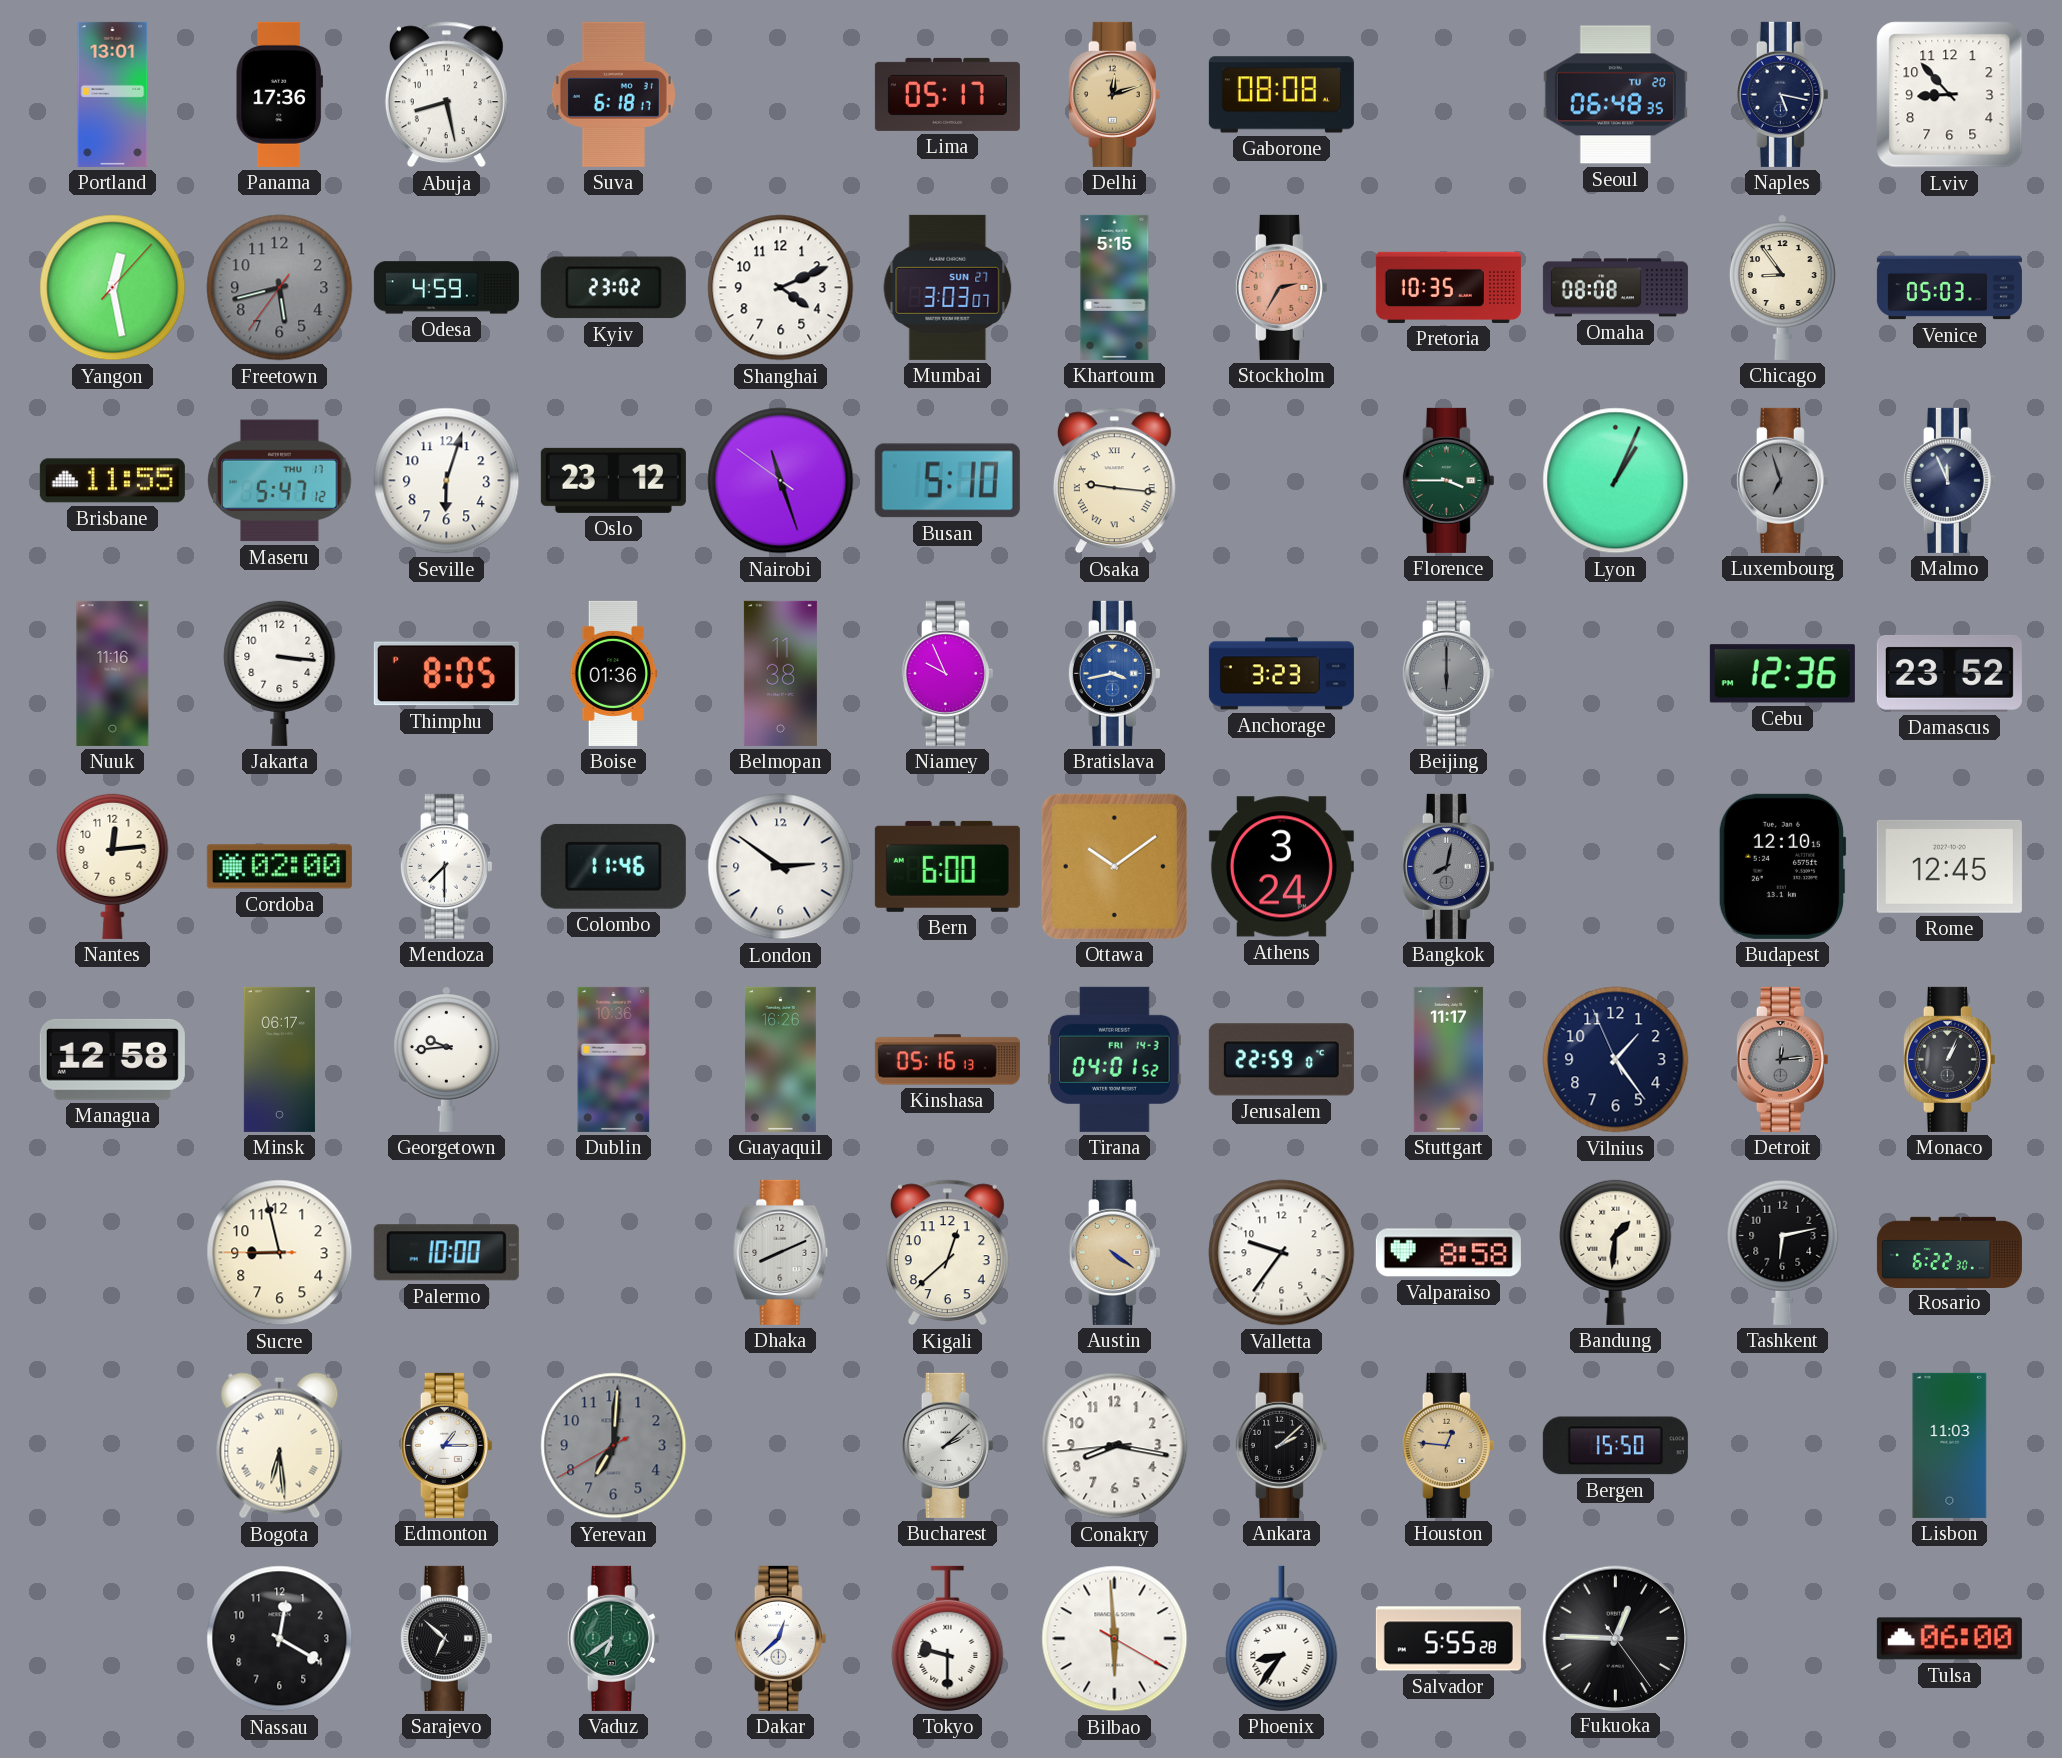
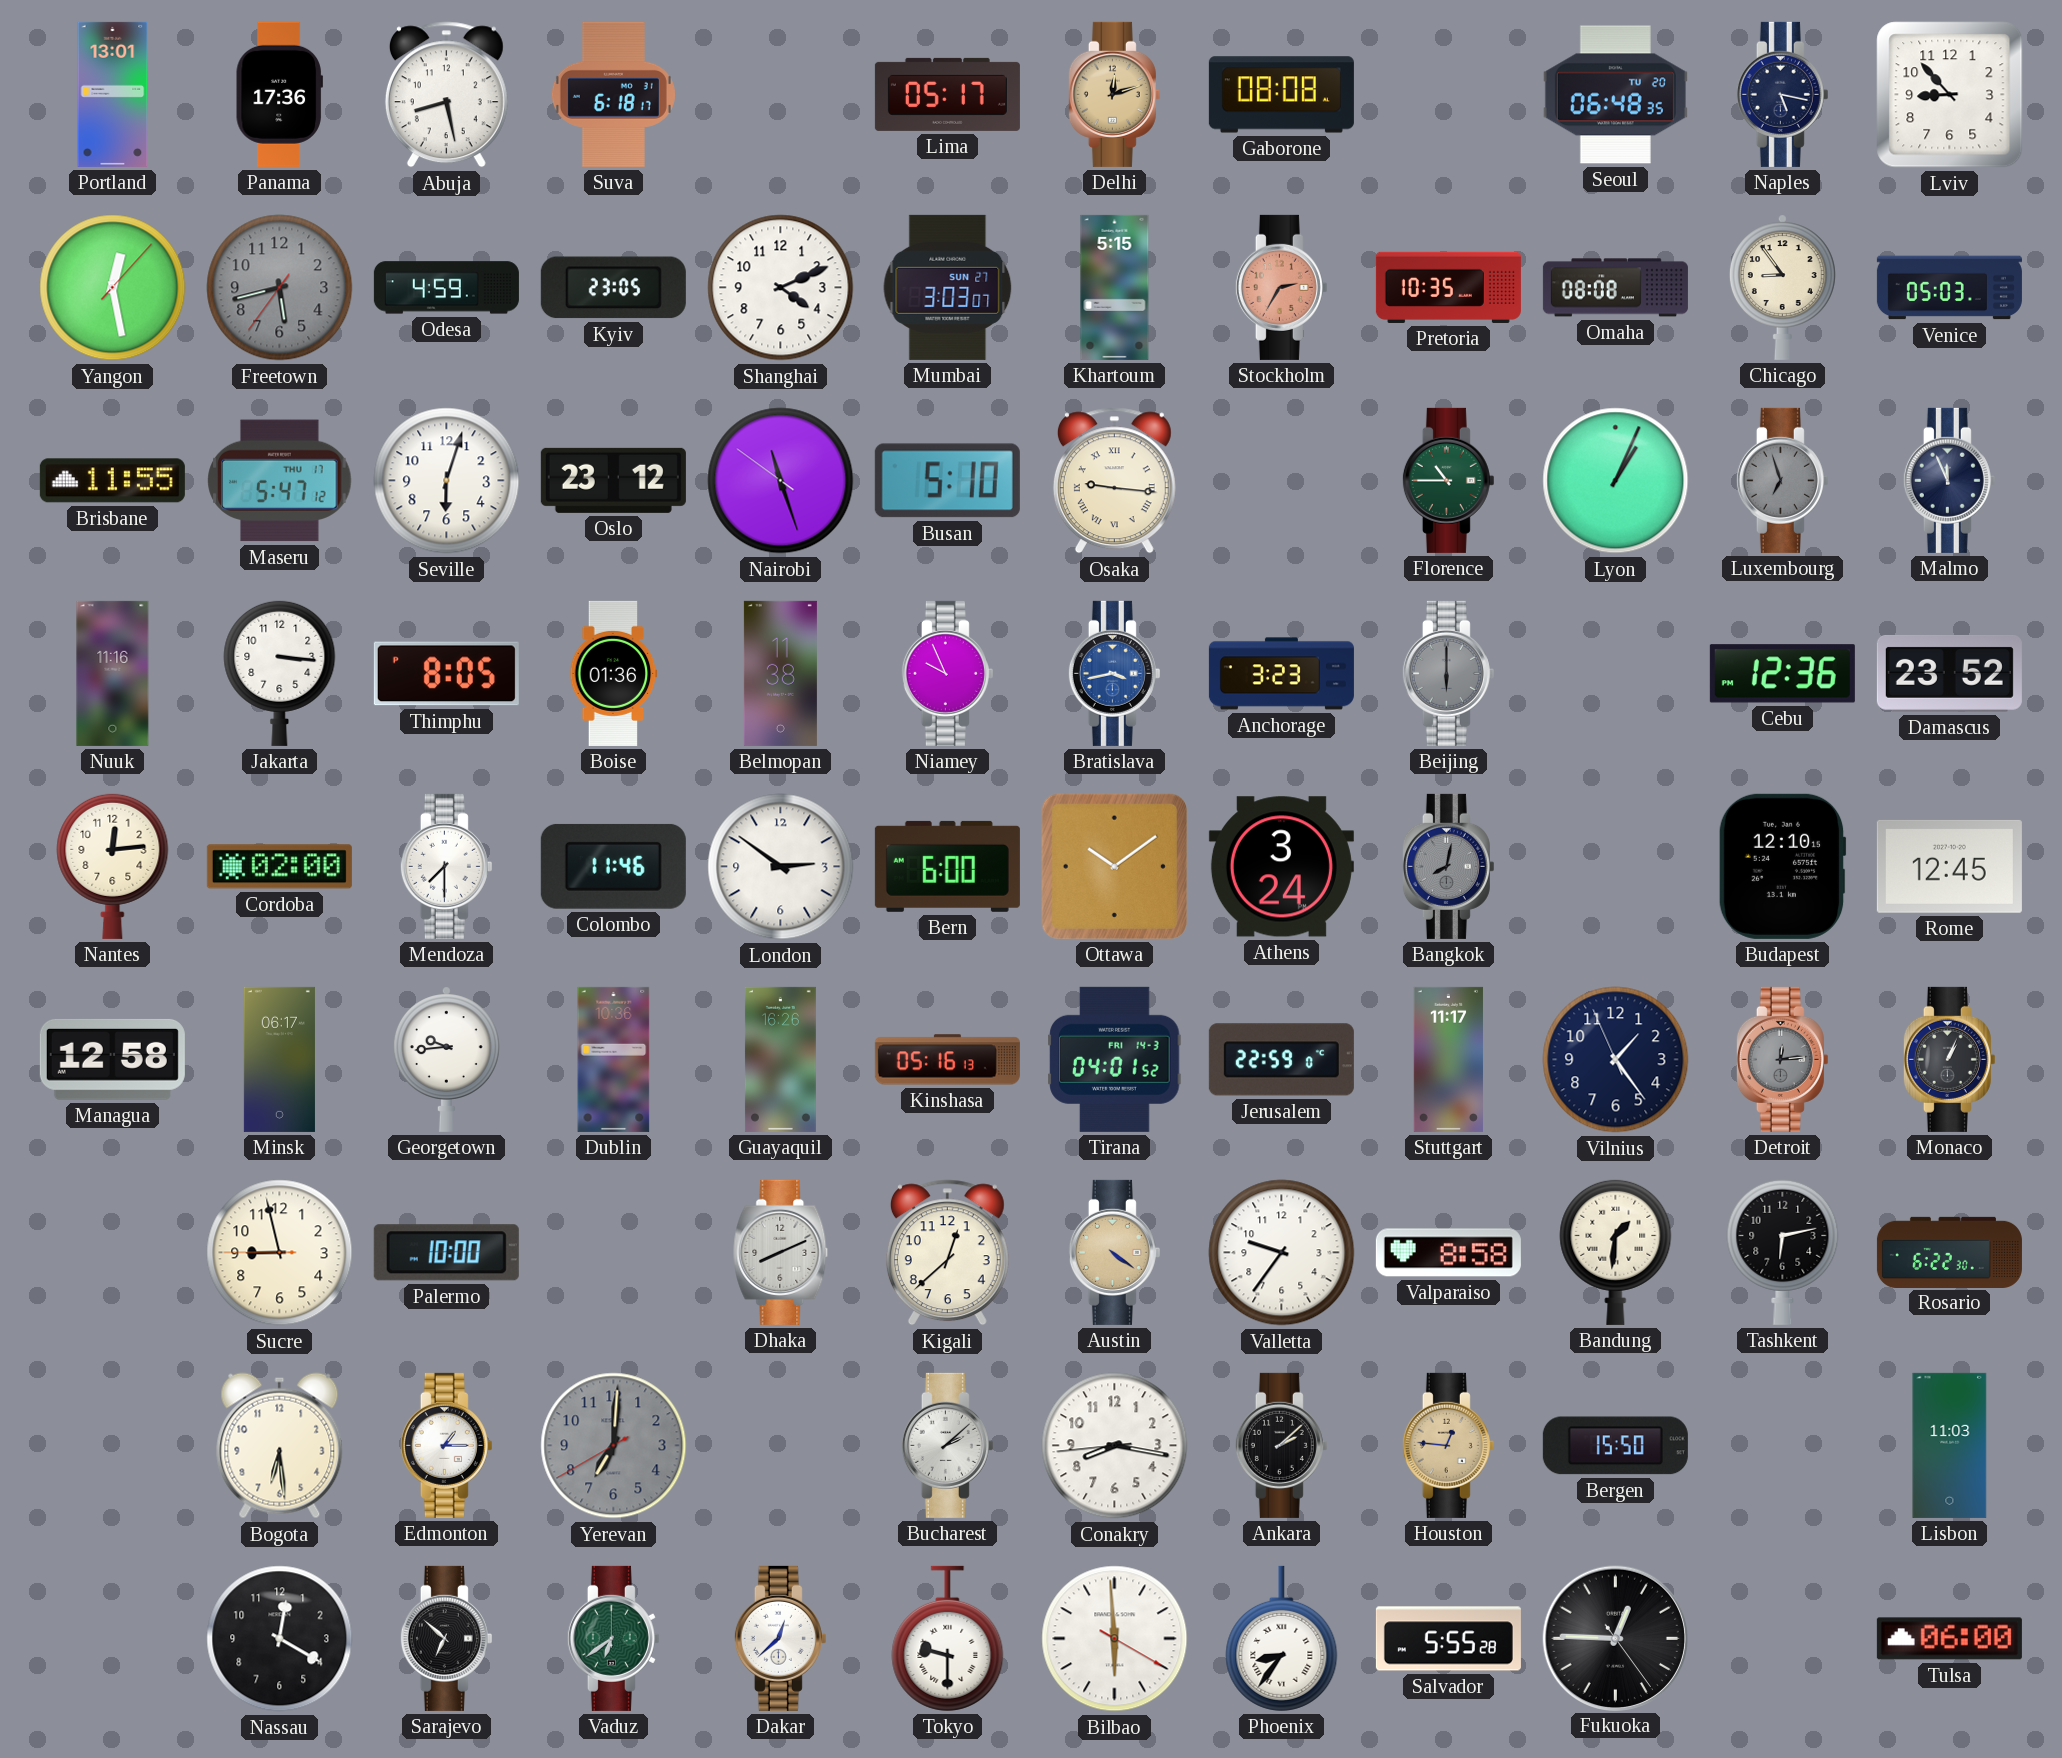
Kyiv: 23:02 -> 23:05
Florence: 3:45 -> 10:45
Bogota numerals: Roman -> Arabic
